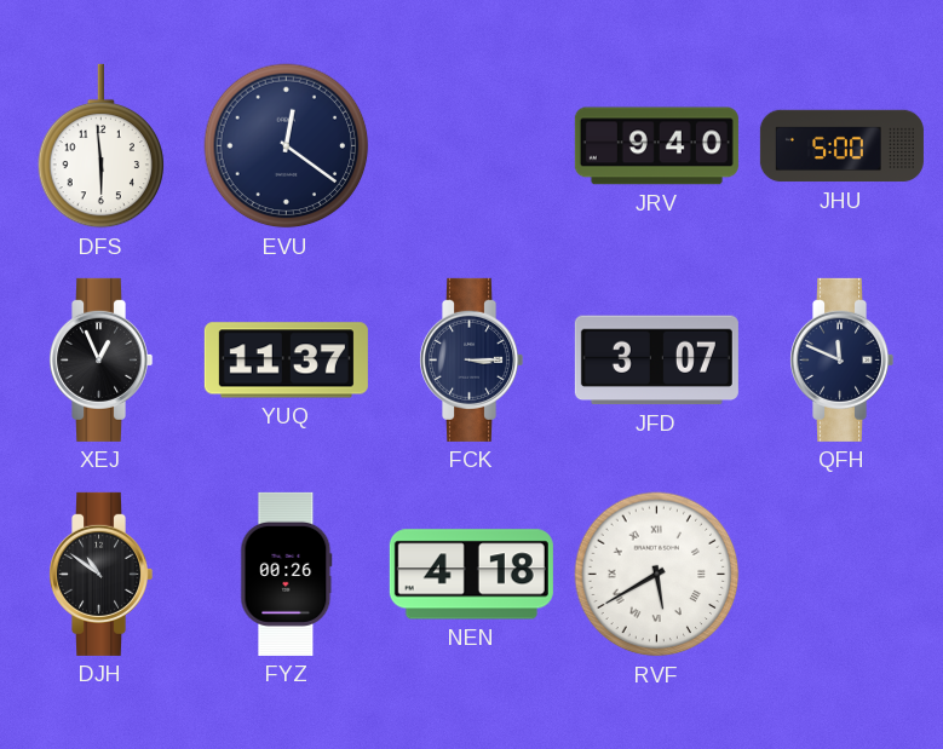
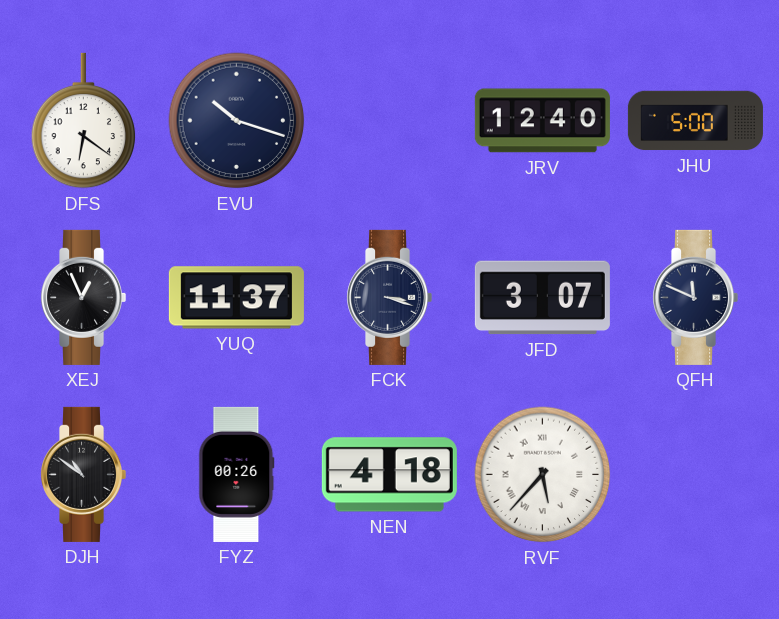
DFS: 5:59 -> 6:21
EVU: 12:21 -> 10:18
JRV: 9:40 -> 12:40
FCK: 3:15 -> 3:18
RVF: 5:40 -> 5:37
